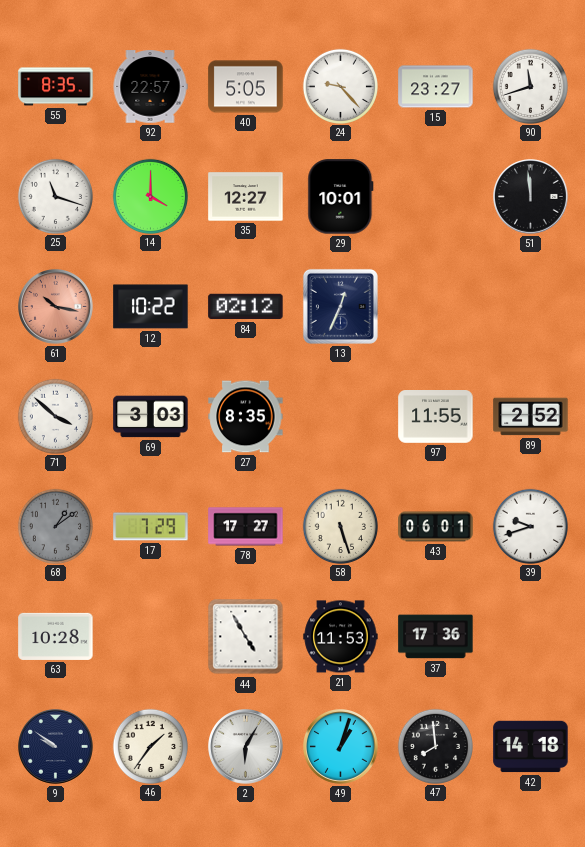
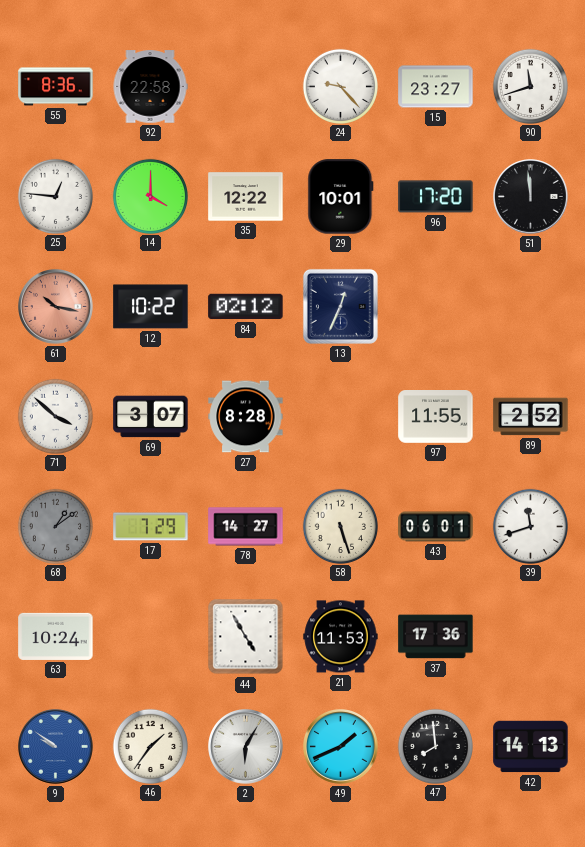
55: 8:35 -> 8:36
92: 22:57 -> 22:58
40: 5:05 -> none
25: 11:18 -> 12:46
35: 12:27 -> 12:22
96: none -> 17:20
69: 3:03 -> 3:07
27: 8:35 -> 8:28
78: 17:27 -> 14:27
39: 9:42 -> 11:42
63: 10:28 -> 10:24
9 dial: navy -> blue
49: 1:03 -> 1:41
42: 14:18 -> 14:13
